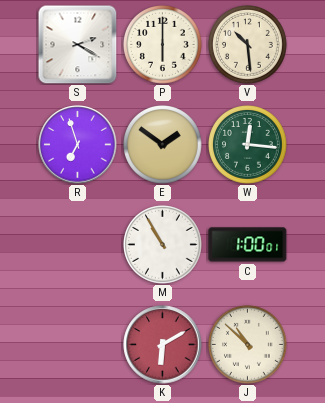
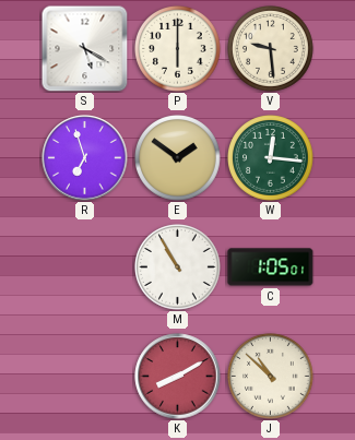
S: 2:20 -> 5:20
V: 10:29 -> 9:29
C: 1:00 -> 1:05
K: 6:10 -> 8:10
